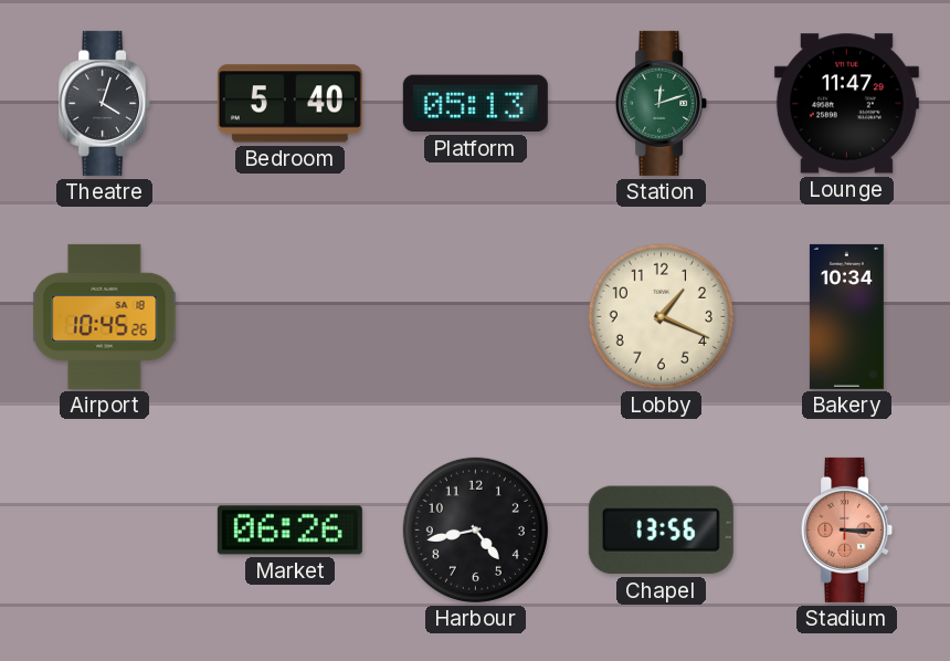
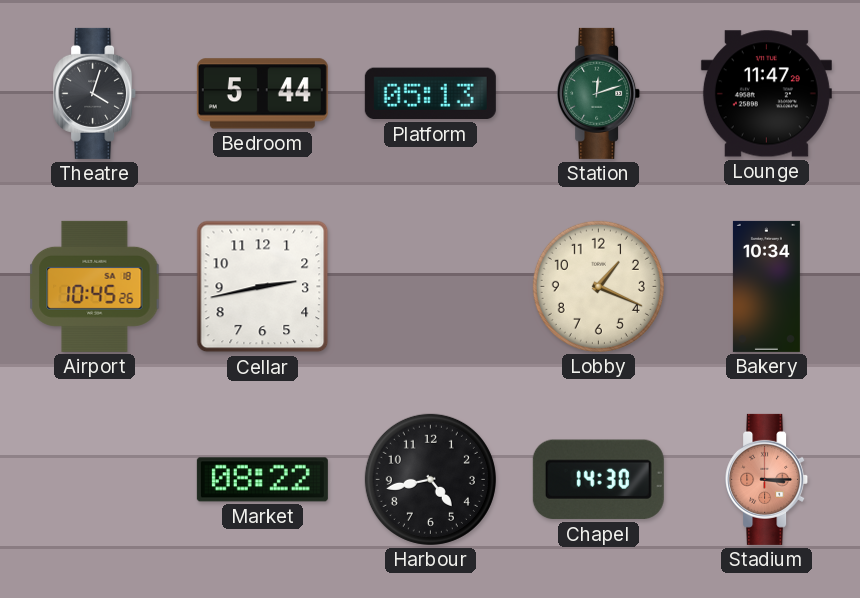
Bedroom: 5:40 -> 5:44
Cellar: none -> 2:43
Market: 06:26 -> 08:22
Chapel: 13:56 -> 14:30
